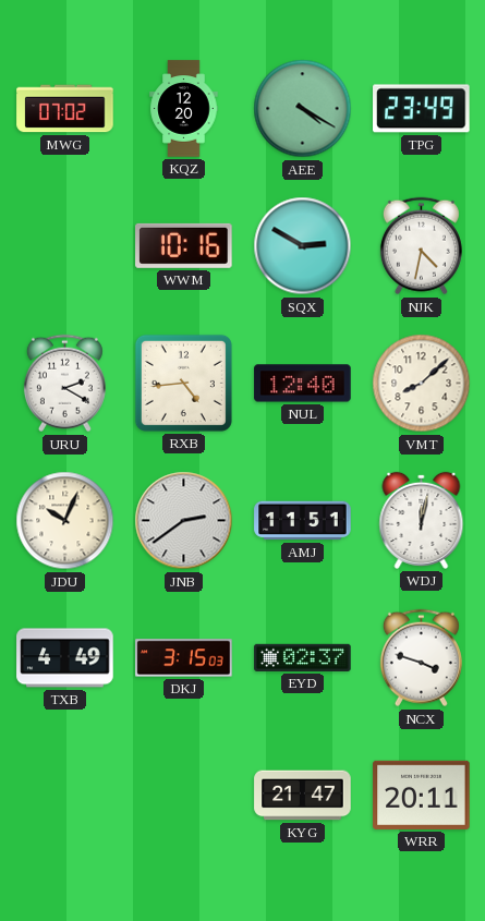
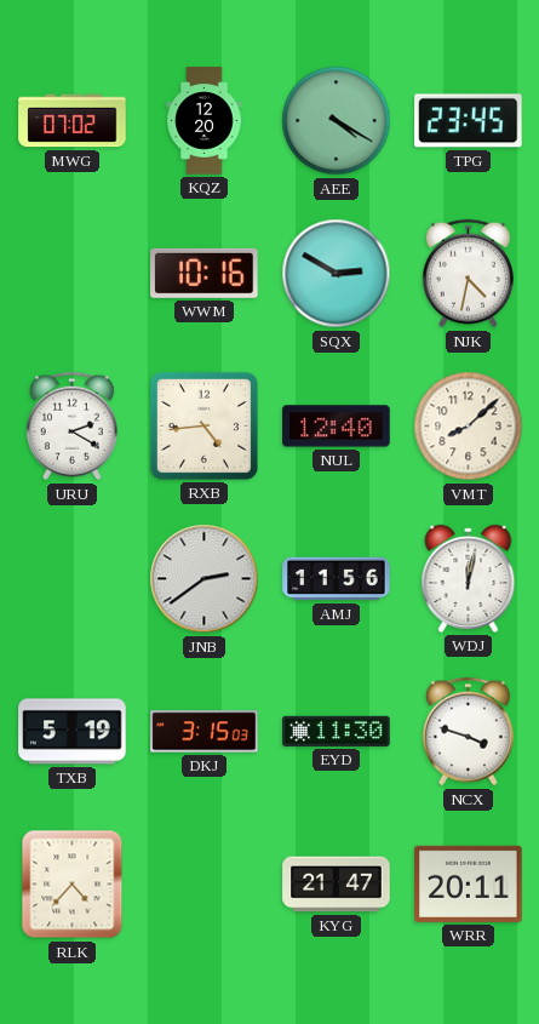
TPG: 23:49 -> 23:45
JDU: 10:04 -> none
AMJ: 11:51 -> 11:56
TXB: 4:49 -> 5:19
EYD: 02:37 -> 11:30
RLK: none -> 4:37
